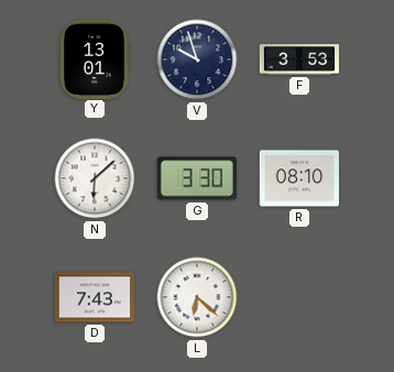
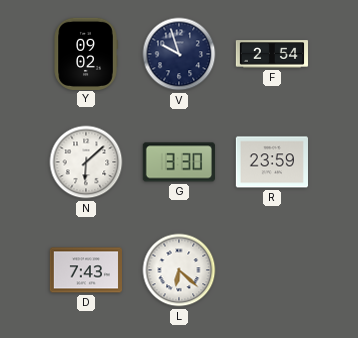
Y: 13:01 -> 09:02
F: 3:53 -> 2:54
R: 08:10 -> 23:59
